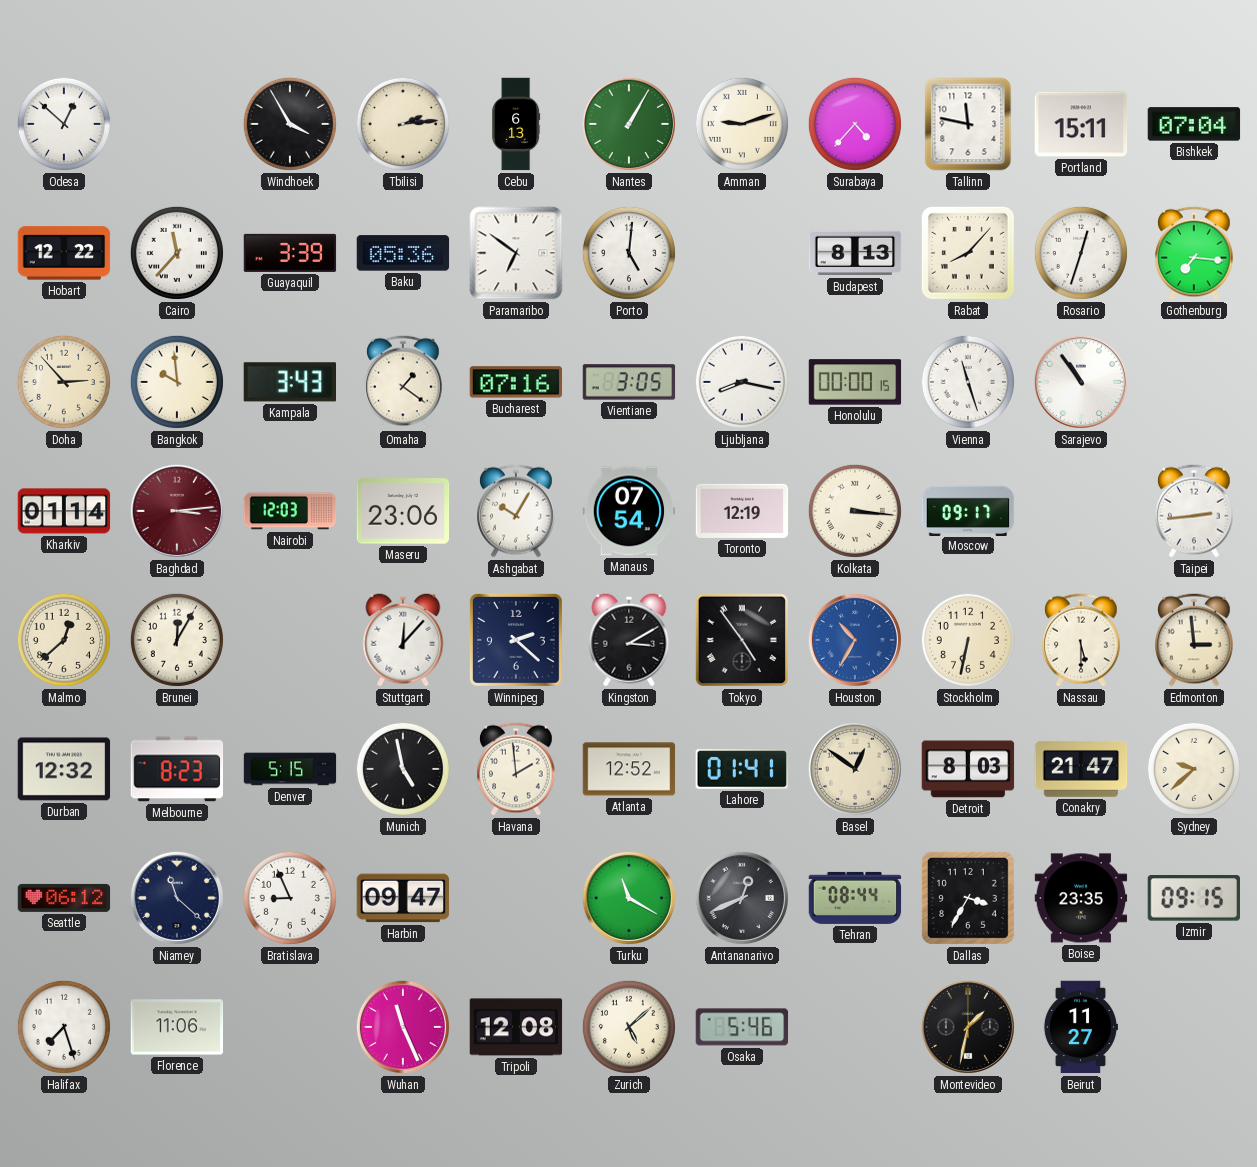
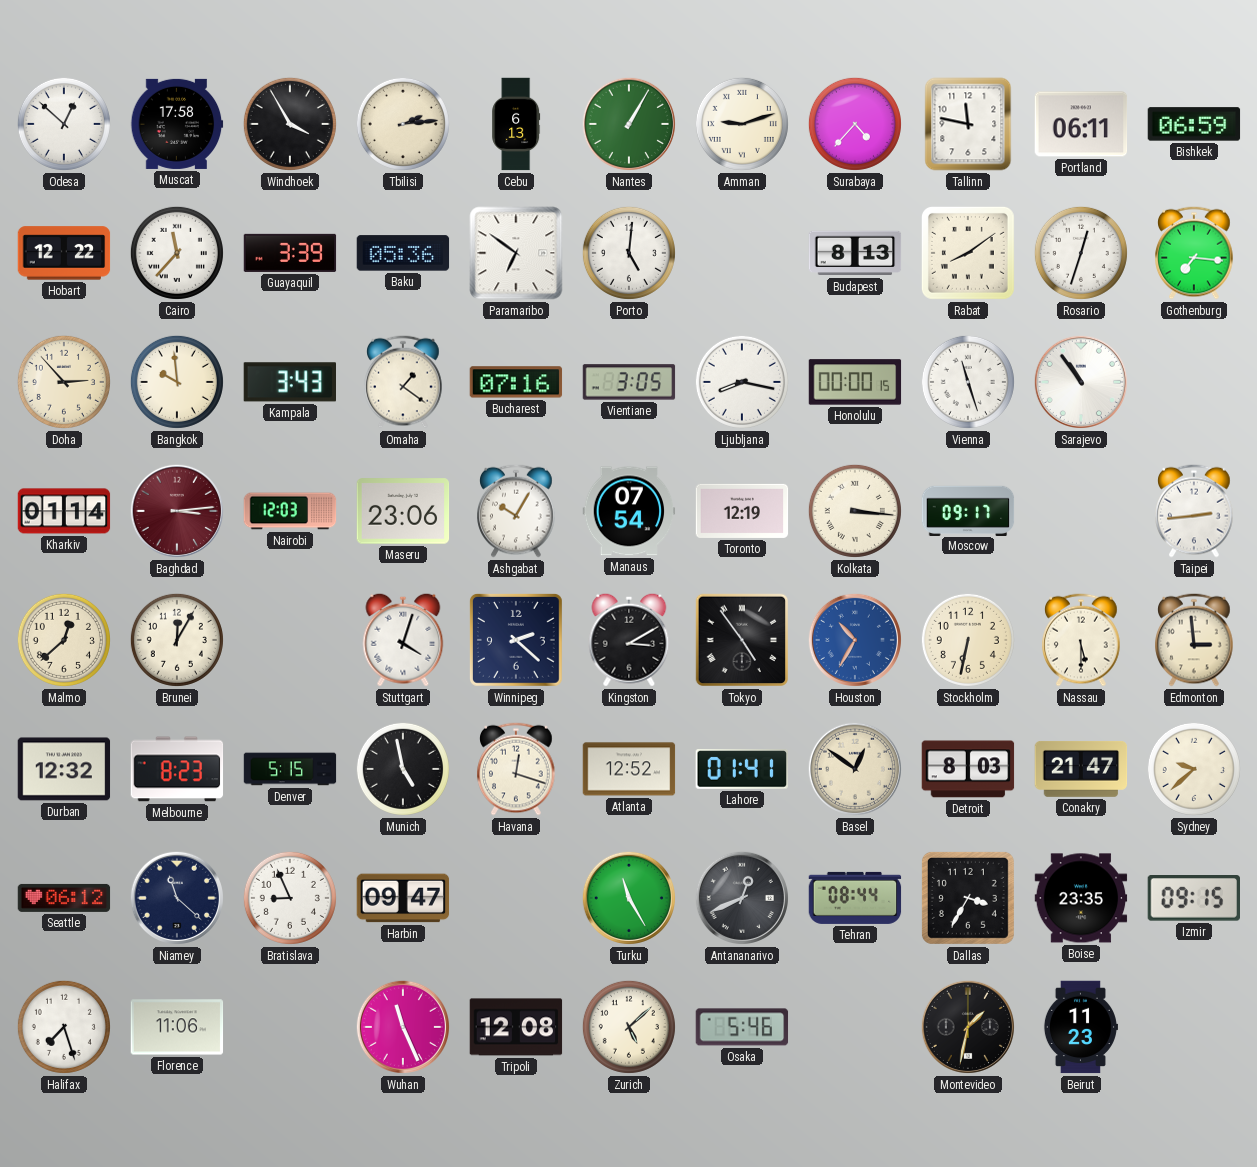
Muscat: none -> 17:58
Portland: 15:11 -> 06:11
Bishkek: 07:04 -> 06:59
Rabat: 8:07 -> 8:09
Stuttgart: 12:07 -> 4:03
Havana: 1:59 -> 12:18
Turku: 11:20 -> 11:25
Beirut: 11:27 -> 11:23
